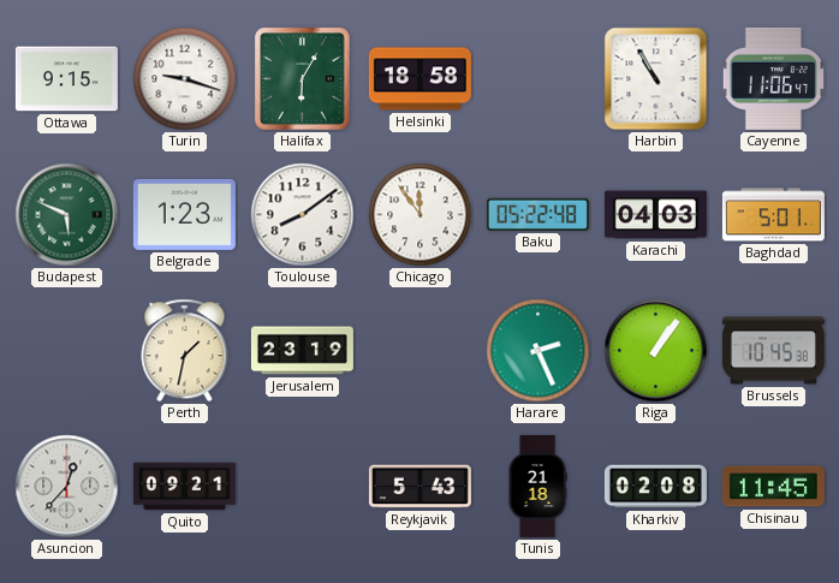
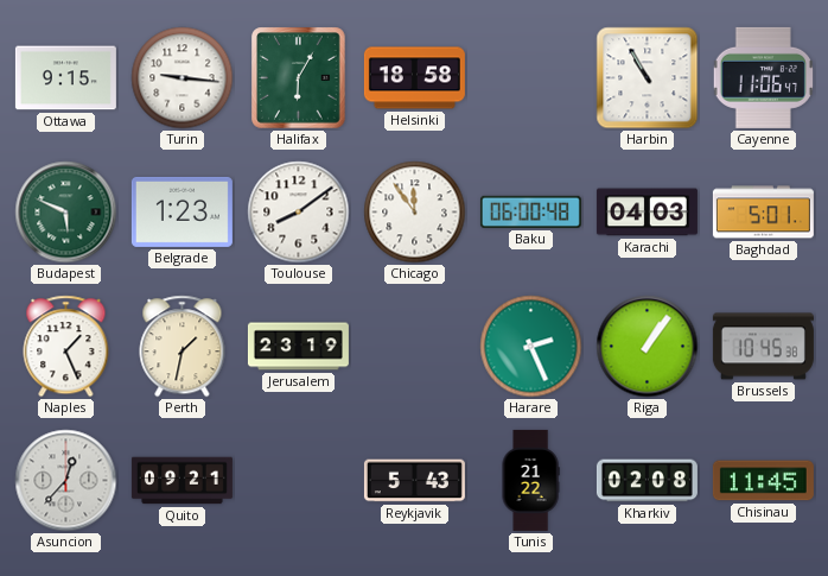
Turin: 9:18 -> 9:16
Baku: 05:22 -> 06:00
Naples: none -> 1:26
Tunis: 21:18 -> 21:22
